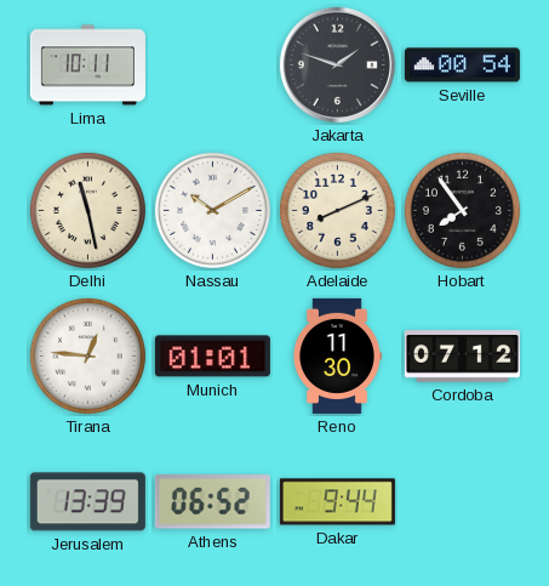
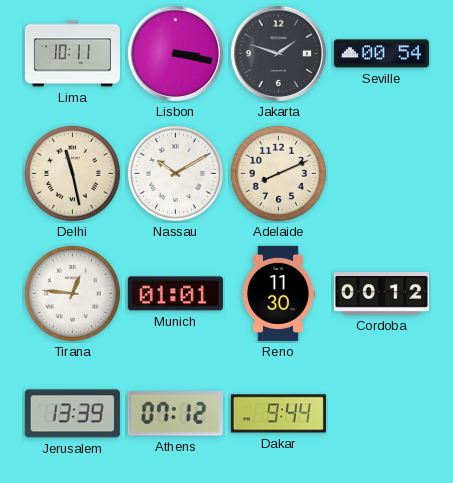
Lisbon: none -> 3:17
Hobart: 7:54 -> none
Cordoba: 07:12 -> 00:12
Athens: 06:52 -> 07:12
